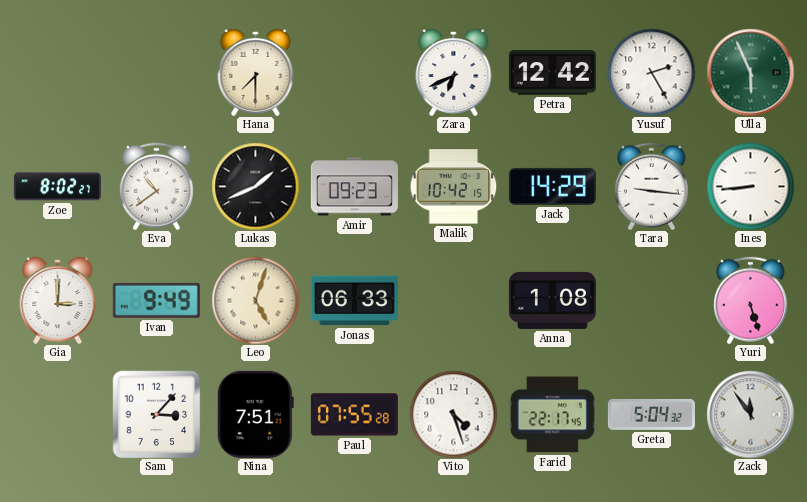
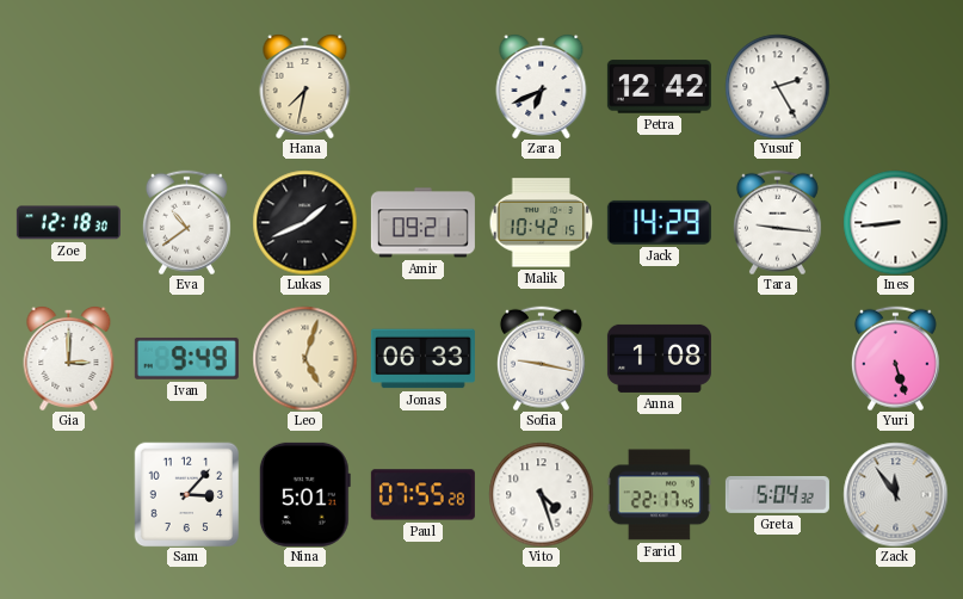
Hana: 7:30 -> 7:32
Ulla: 5:56 -> none
Zoe: 8:02 -> 12:18
Amir: 09:23 -> 09:21
Sofia: none -> 9:17
Nina: 7:51 -> 5:01
